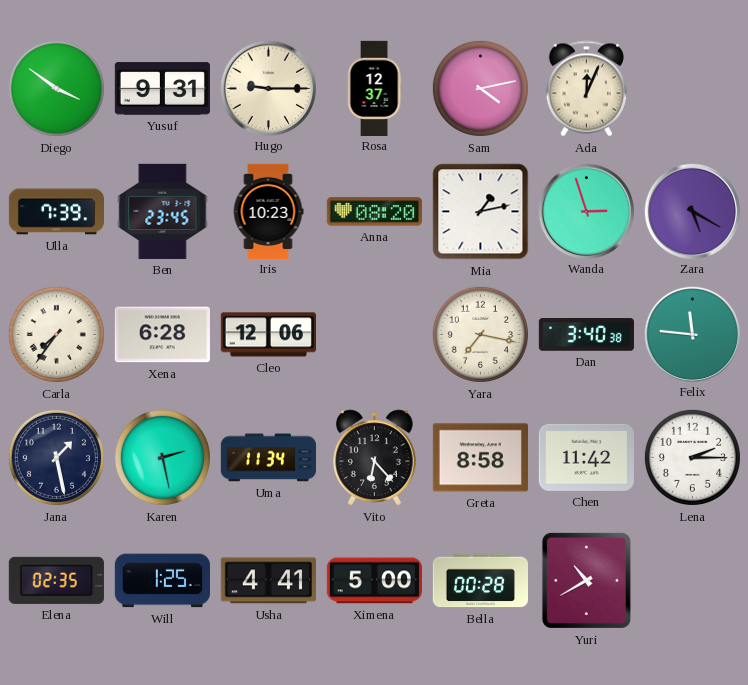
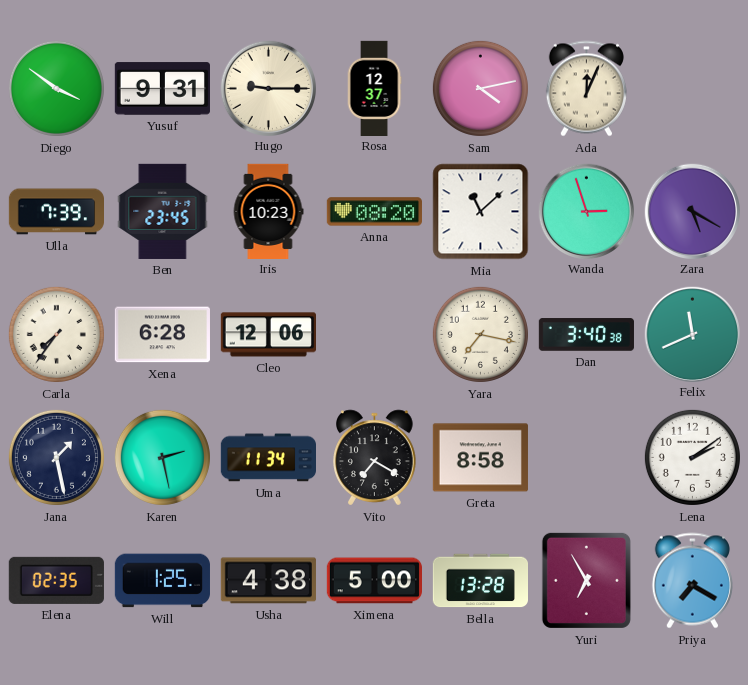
Mia: 1:13 -> 11:08
Felix: 11:46 -> 11:41
Vito: 6:23 -> 7:20
Chen: 11:42 -> none
Lena: 2:15 -> 2:09
Usha: 4:41 -> 4:38
Bella: 00:28 -> 13:28
Yuri: 10:40 -> 6:55
Priya: none -> 7:20
